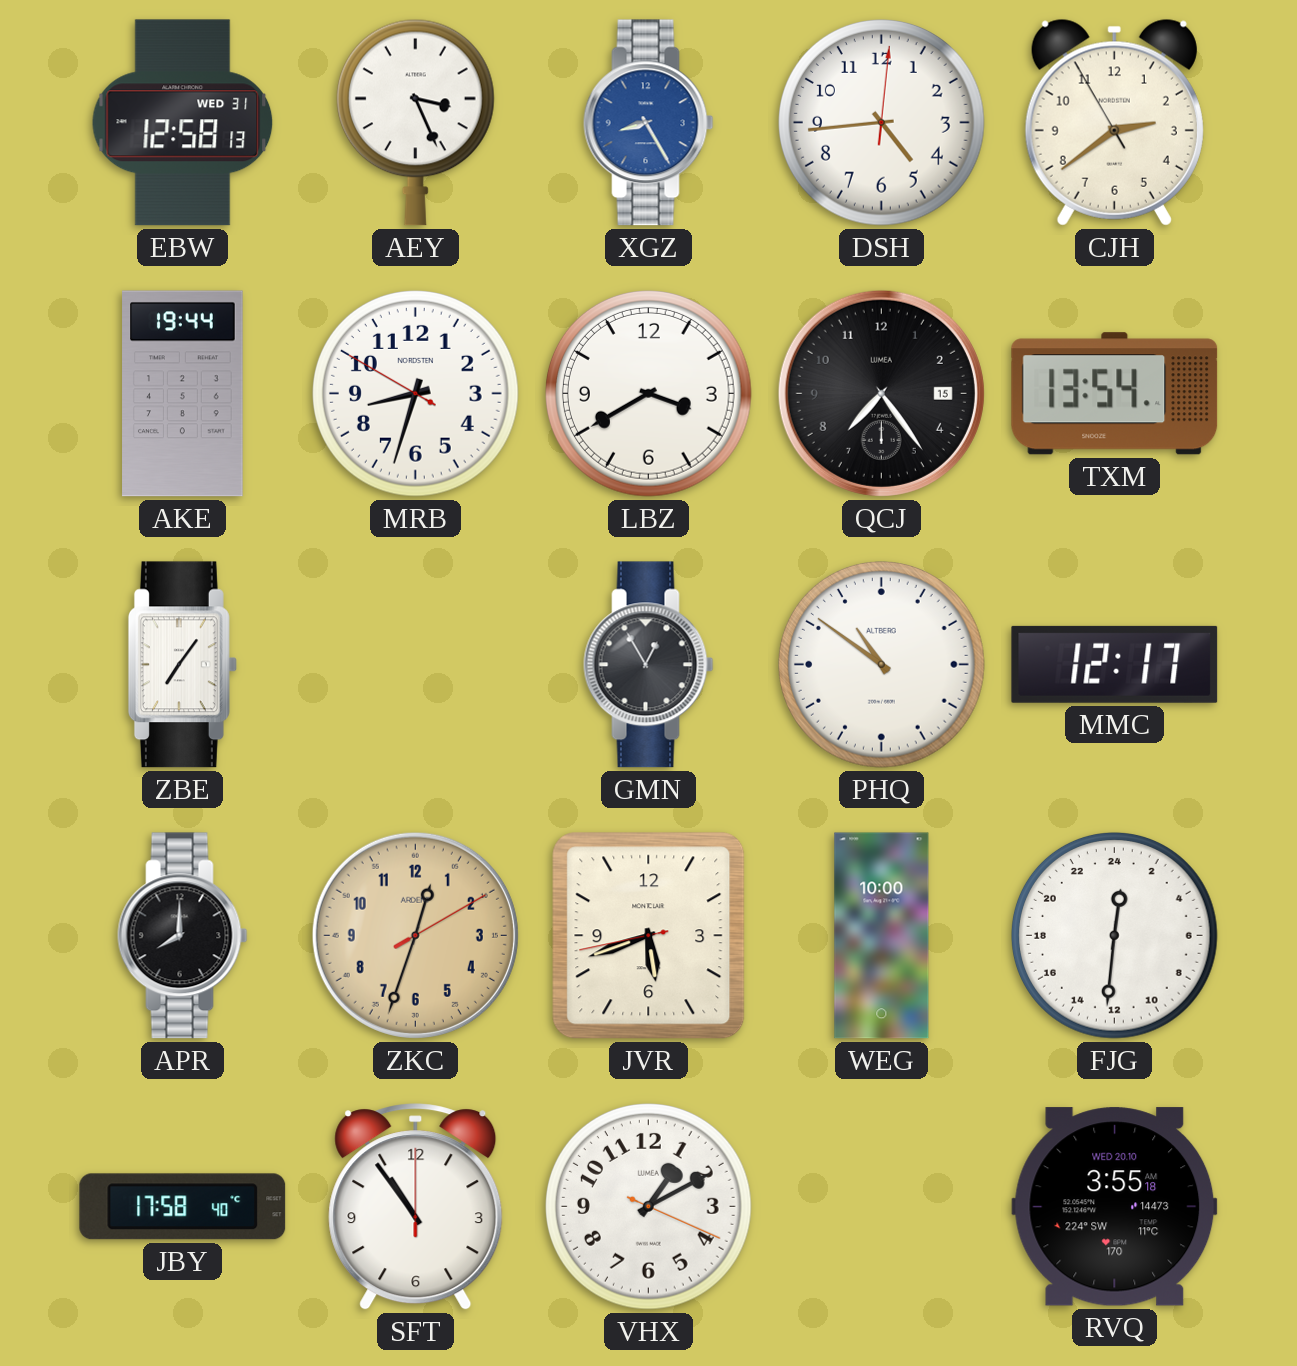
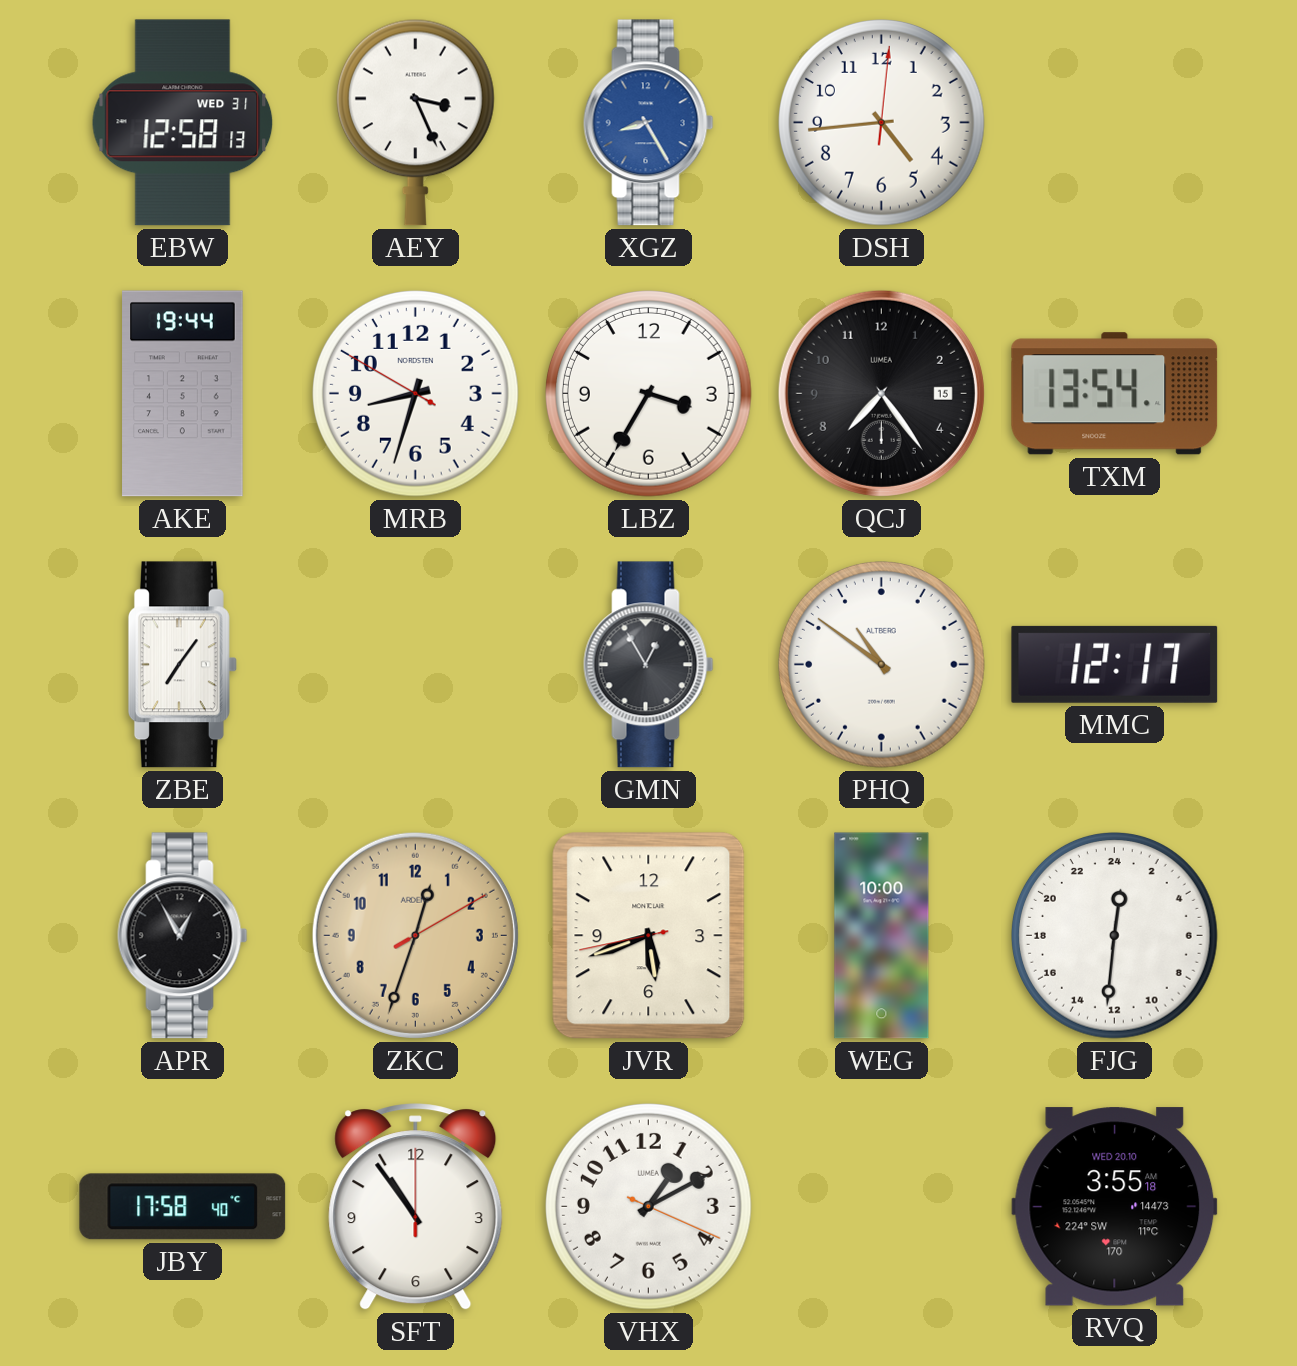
CJH: 2:38 -> none
LBZ: 3:40 -> 3:35
APR: 8:00 -> 12:55
